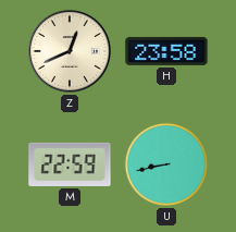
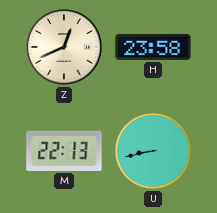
M: 22:59 -> 22:13
